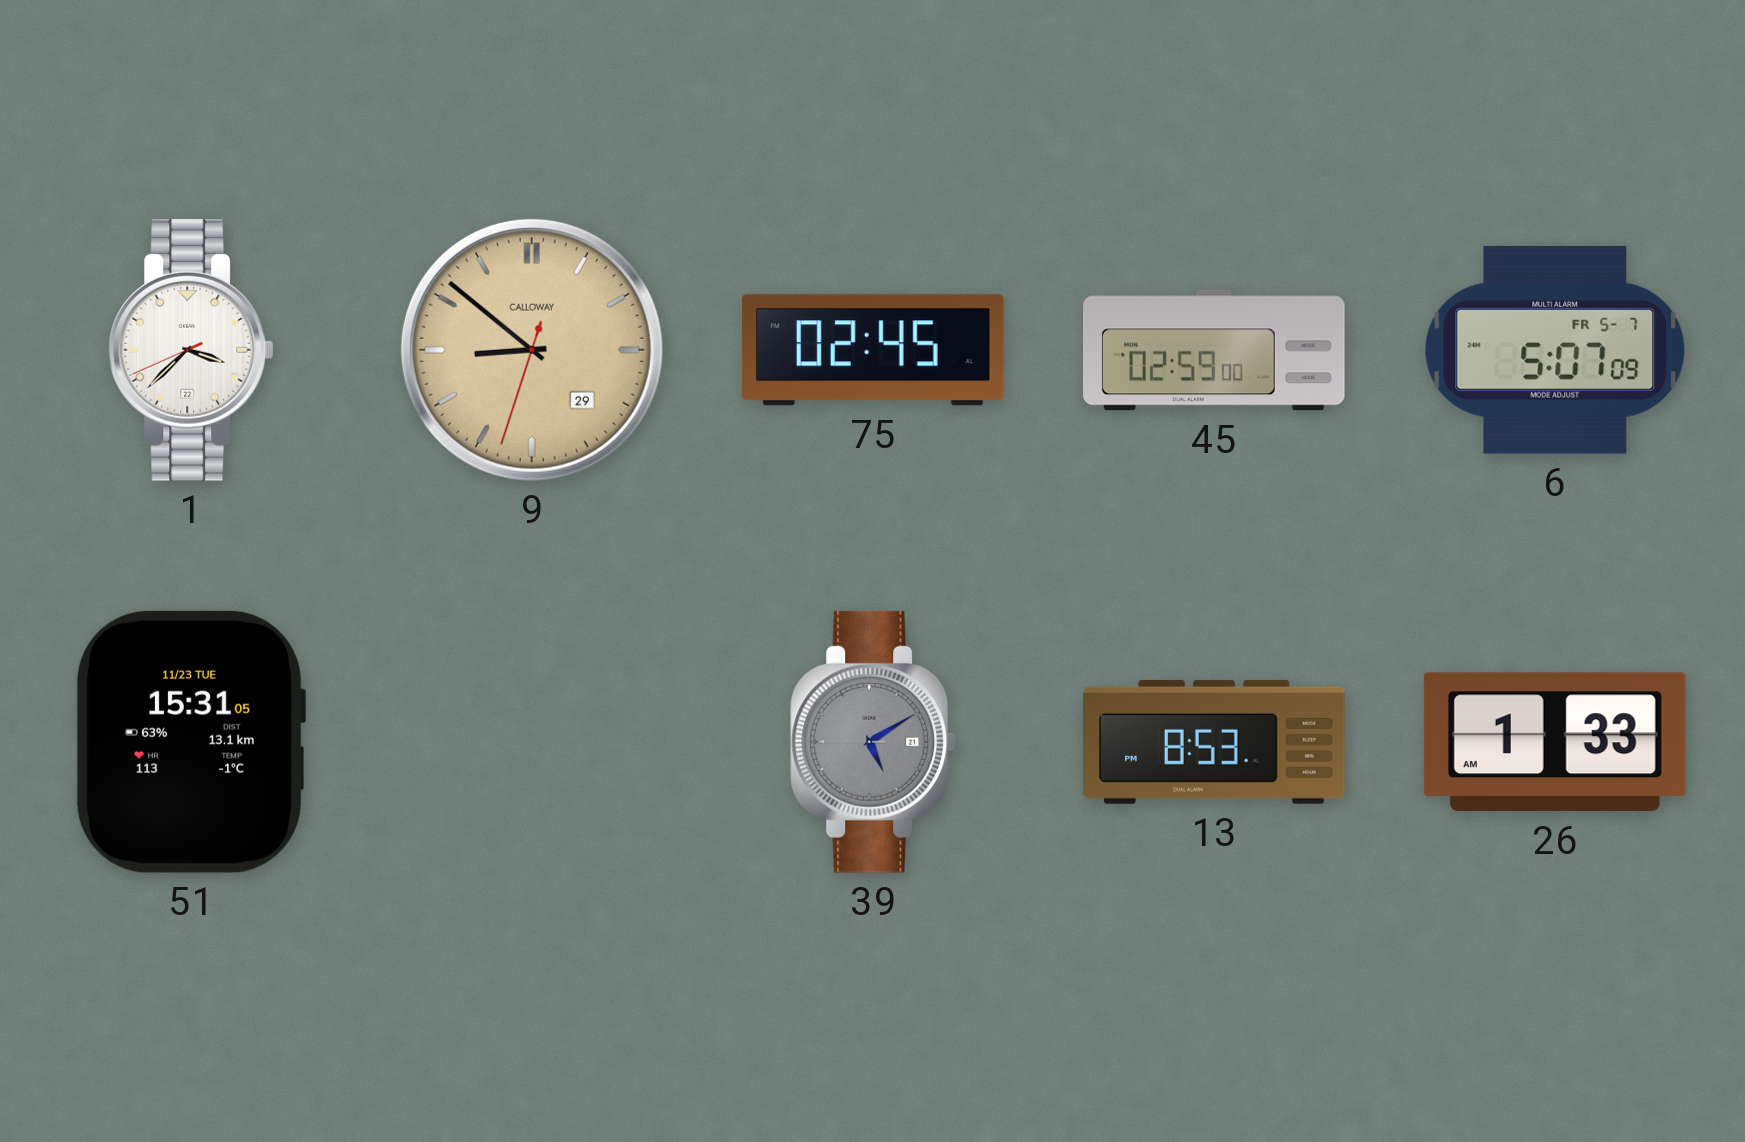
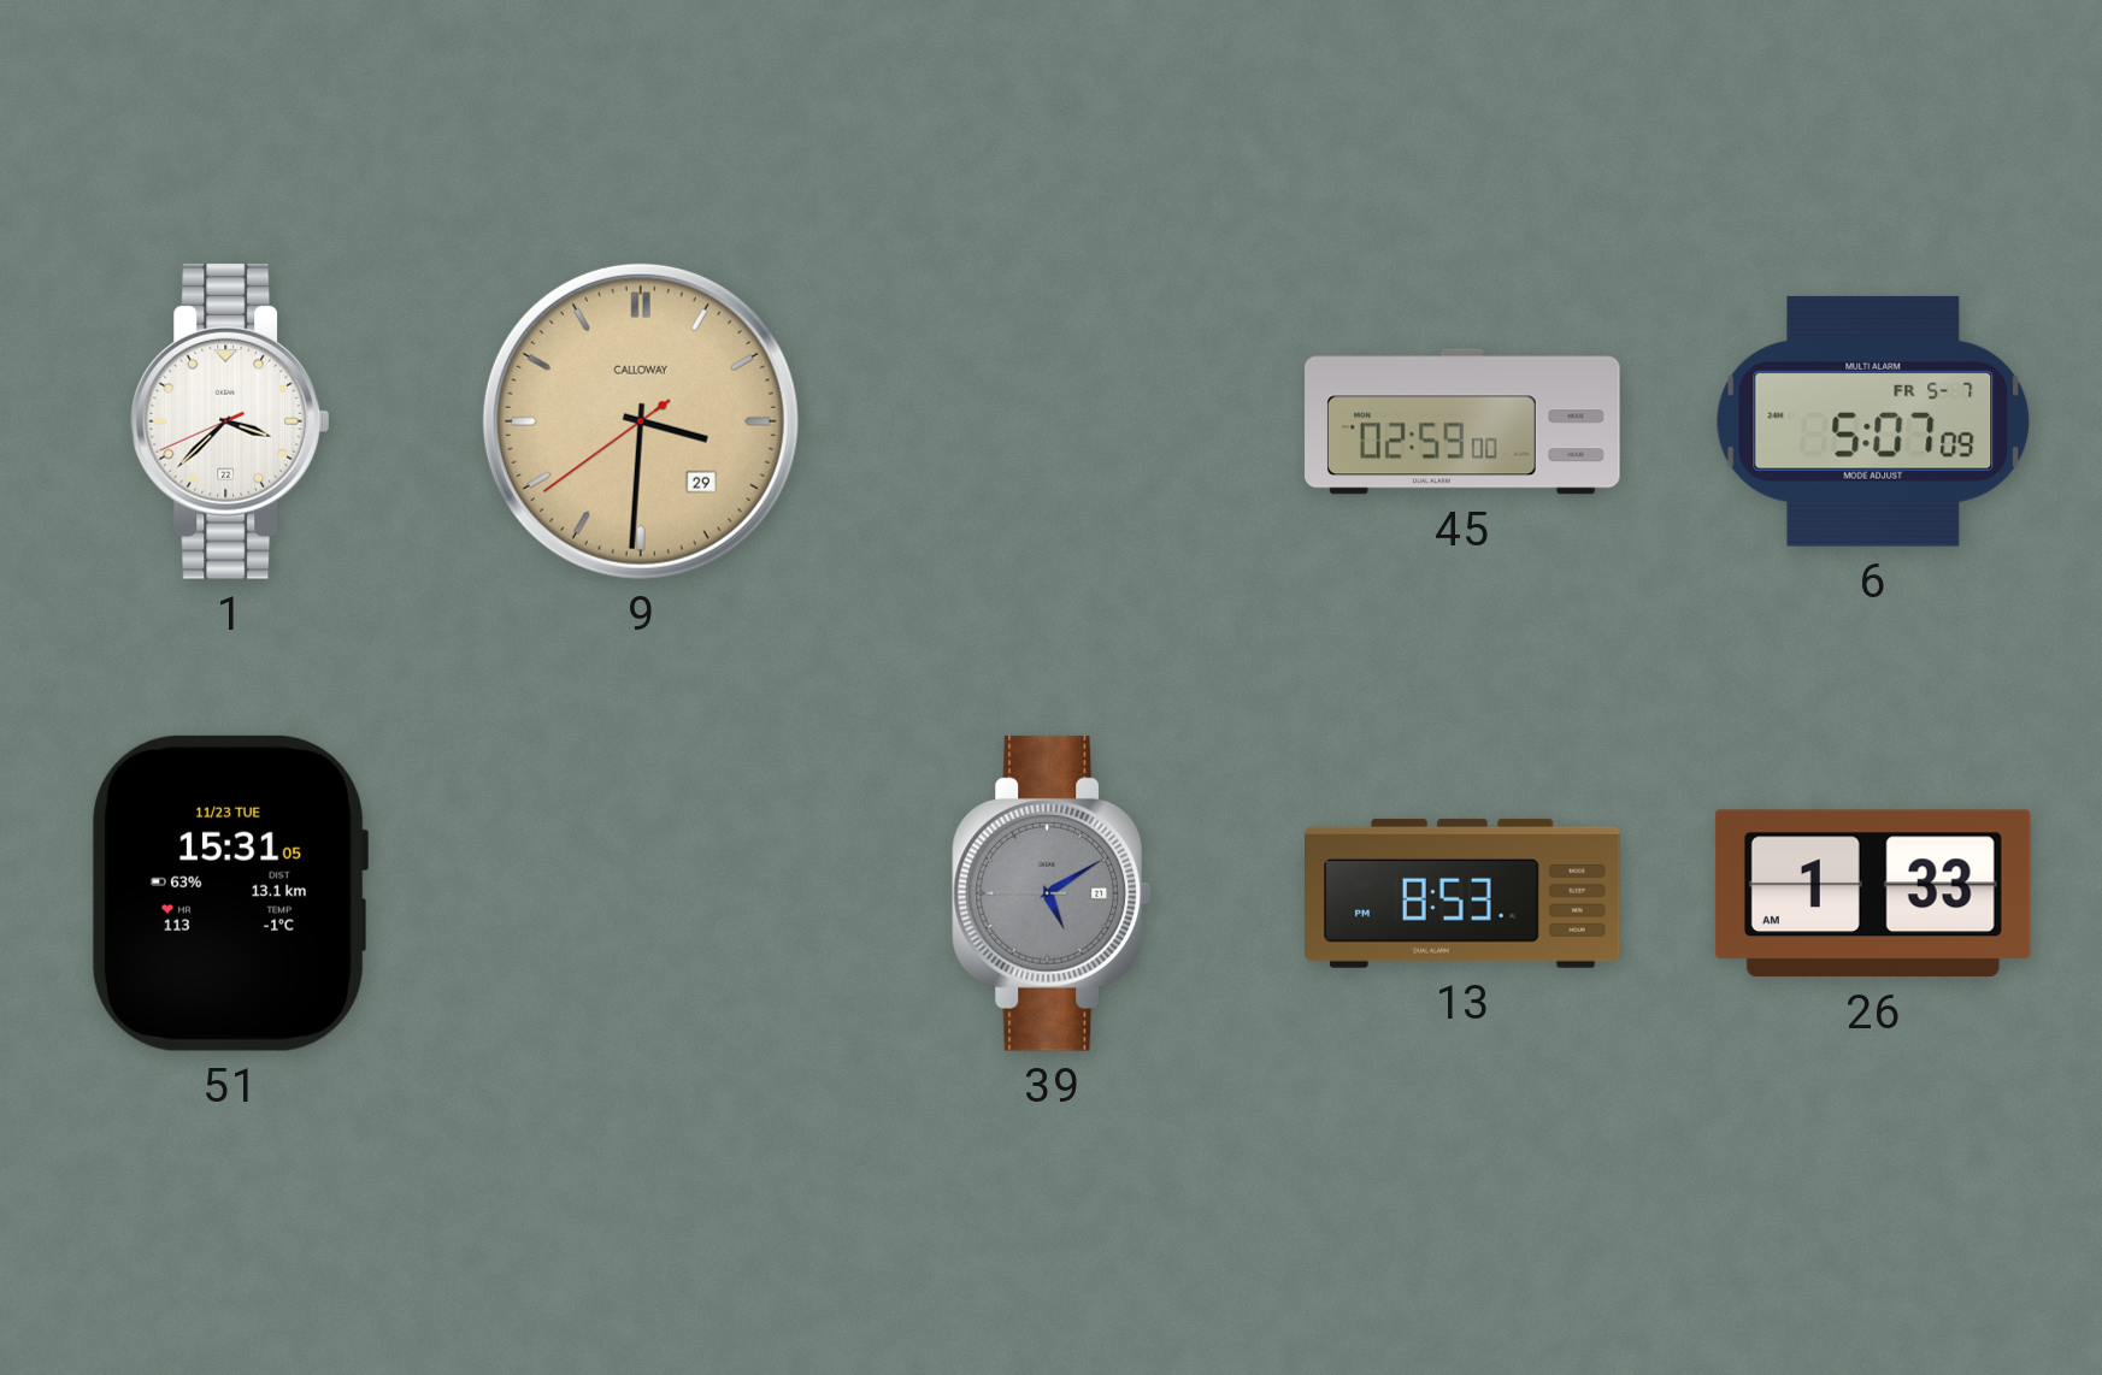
9: 8:51 -> 3:30
75: 02:45 -> none
